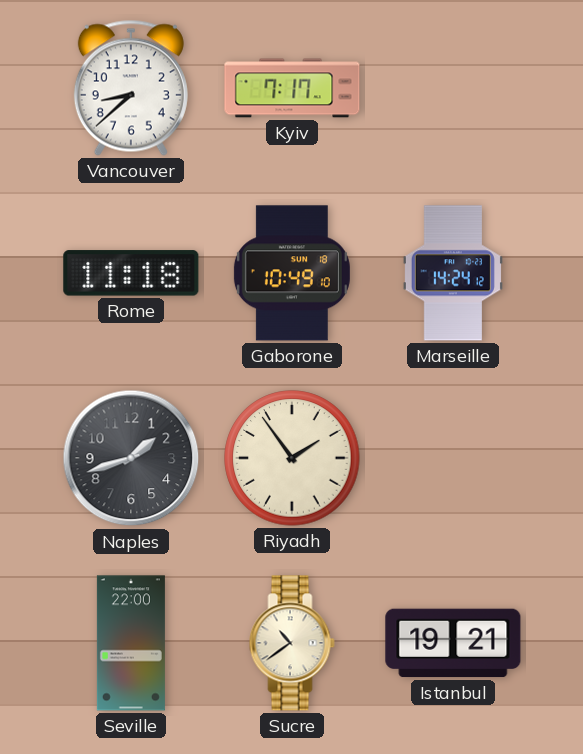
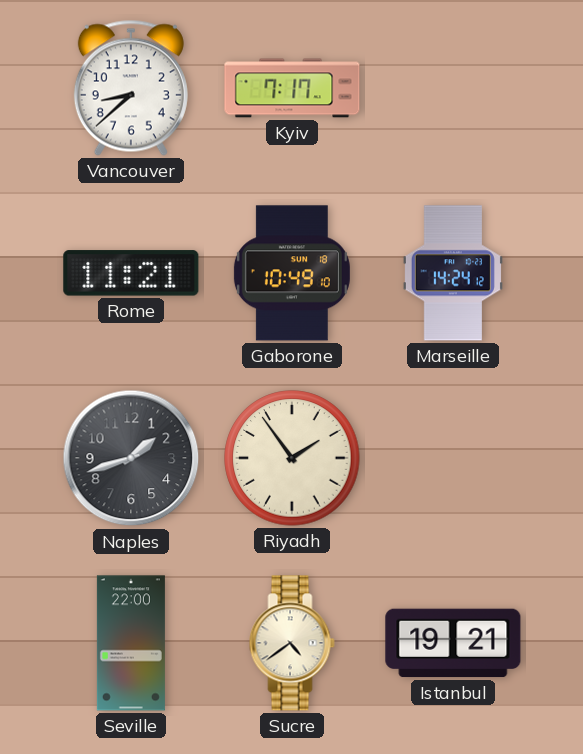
Rome: 11:18 -> 11:21
Sucre: 10:39 -> 4:39
